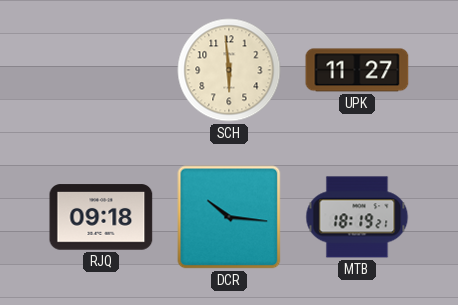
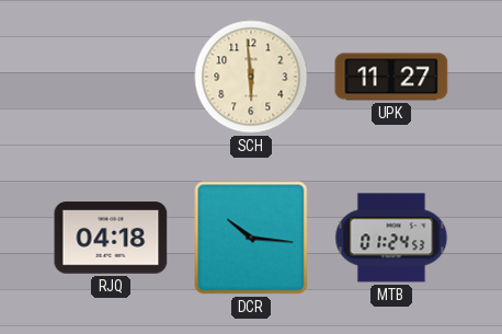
RJQ: 09:18 -> 04:18
MTB: 18:19 -> 01:24
